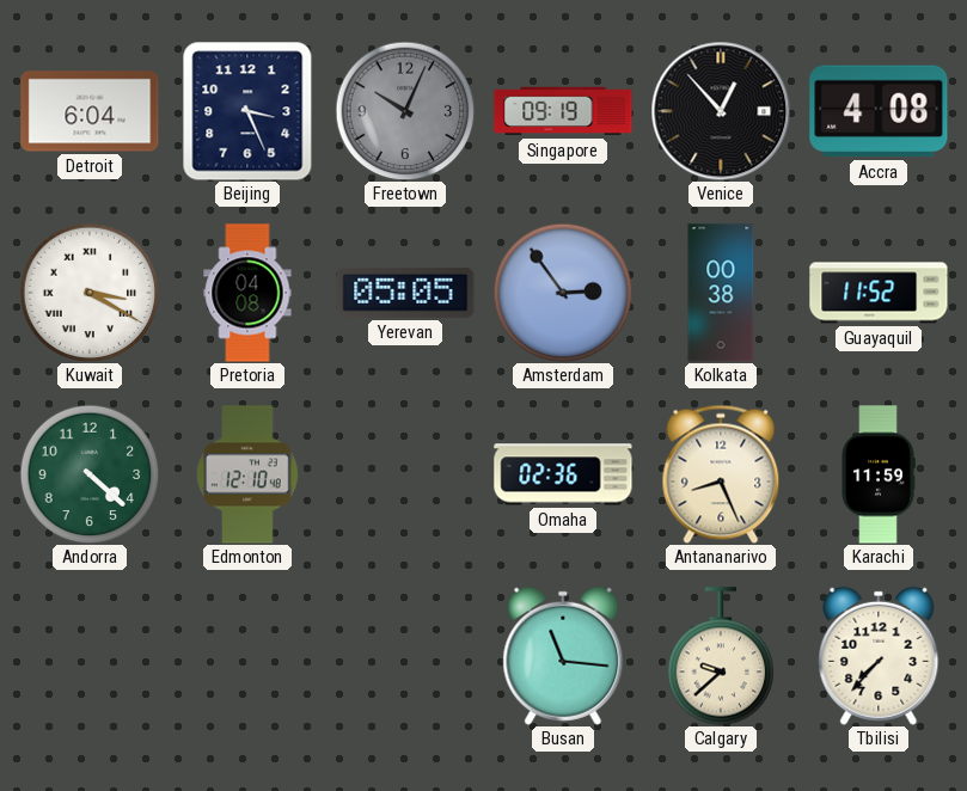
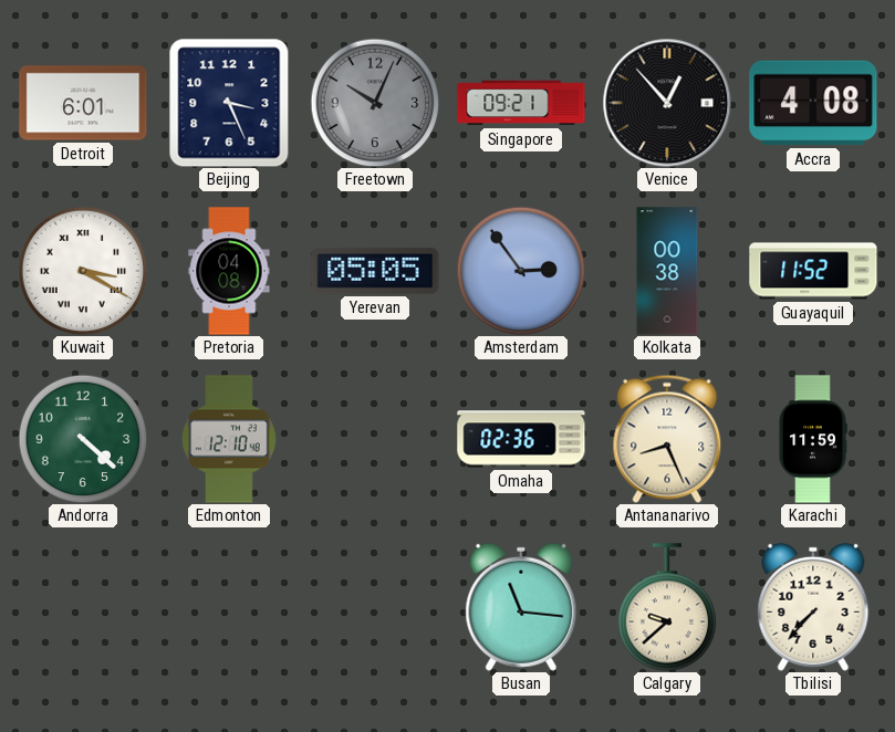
Detroit: 6:04 -> 6:01
Singapore: 09:19 -> 09:21
